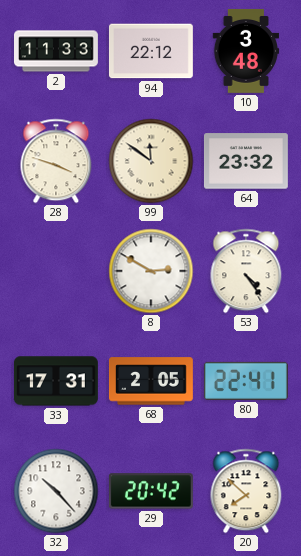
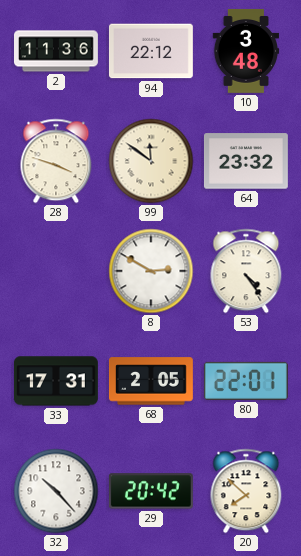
2: 11:33 -> 11:36
80: 22:41 -> 22:01
